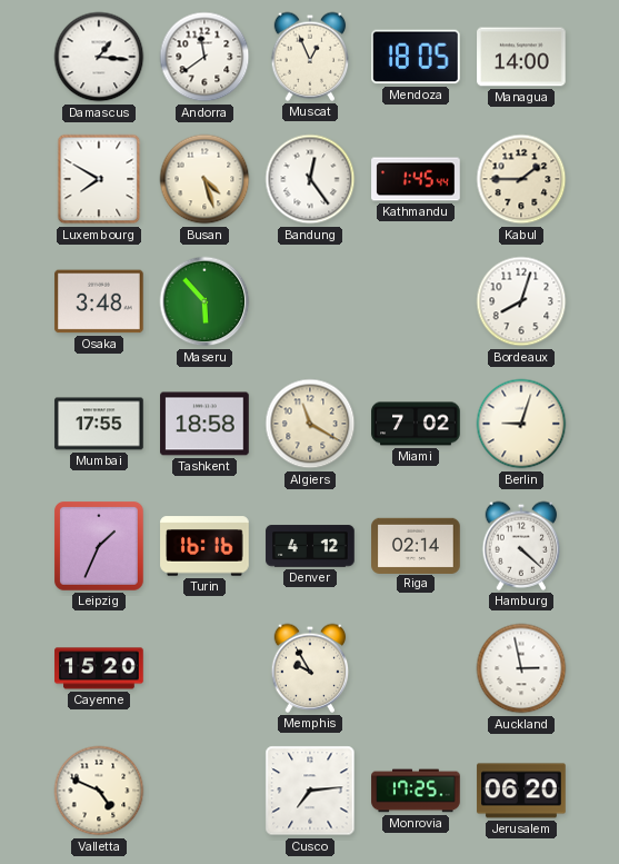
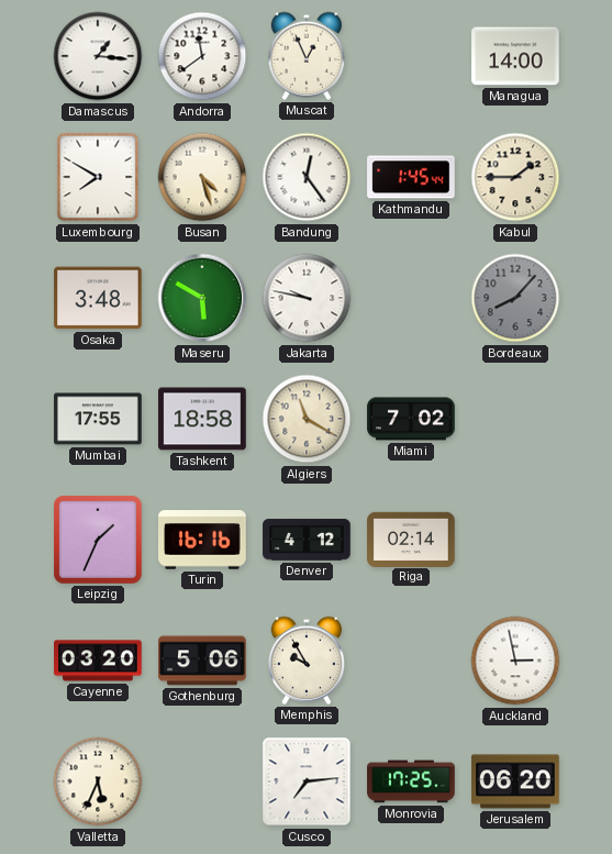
Mendoza: 18:05 -> none
Maseru: 5:53 -> 5:50
Jakarta: none -> 9:47
Bordeaux: 8:03 -> 8:07
Bordeaux dial: white -> grey
Berlin: 9:03 -> none
Hamburg: 4:22 -> none
Cayenne: 15:20 -> 03:20
Gothenburg: none -> 5:06
Valletta: 4:49 -> 5:34
